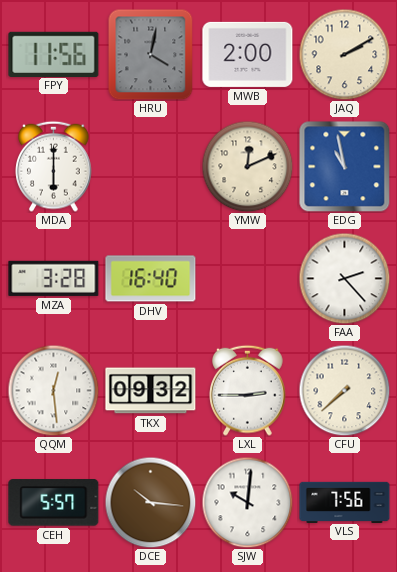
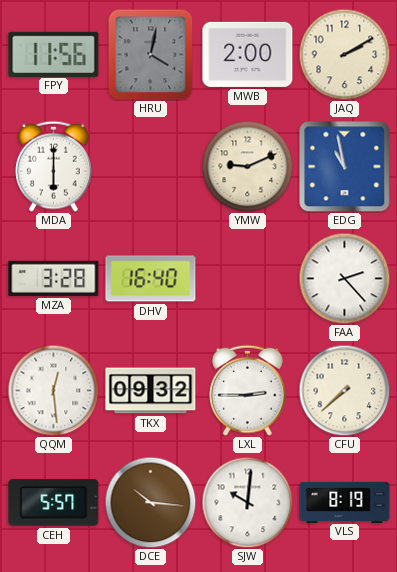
YMW: 12:11 -> 9:11
VLS: 7:56 -> 8:19
